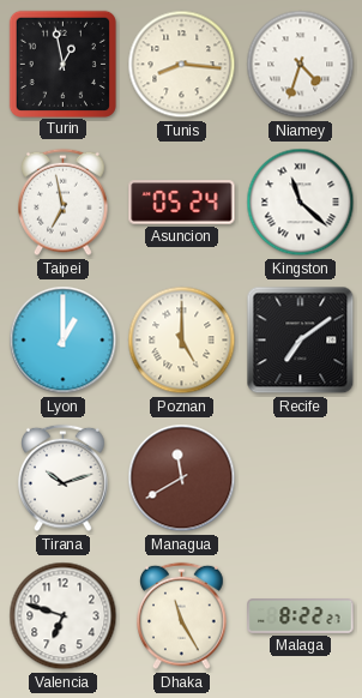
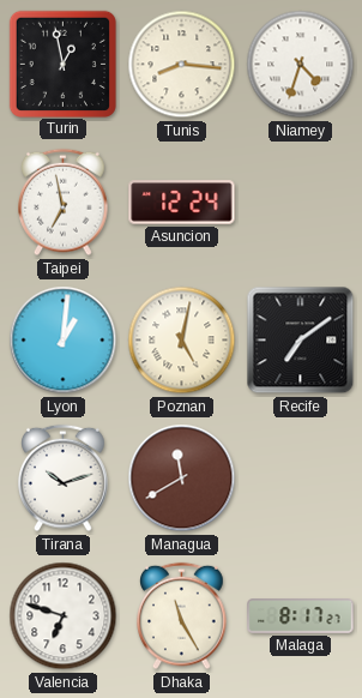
Asuncion: 05:24 -> 12:24
Kingston: 11:22 -> none
Lyon: 1:00 -> 1:01
Poznan: 5:00 -> 5:02
Malaga: 8:22 -> 8:17
